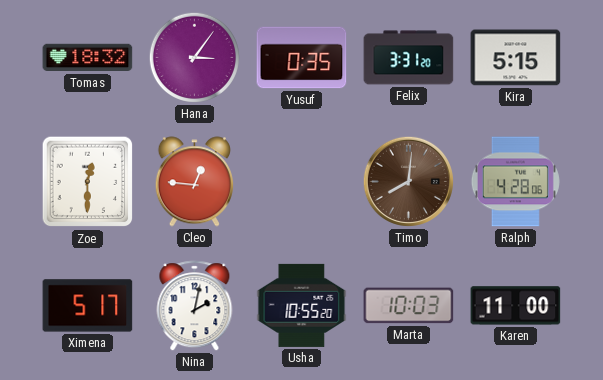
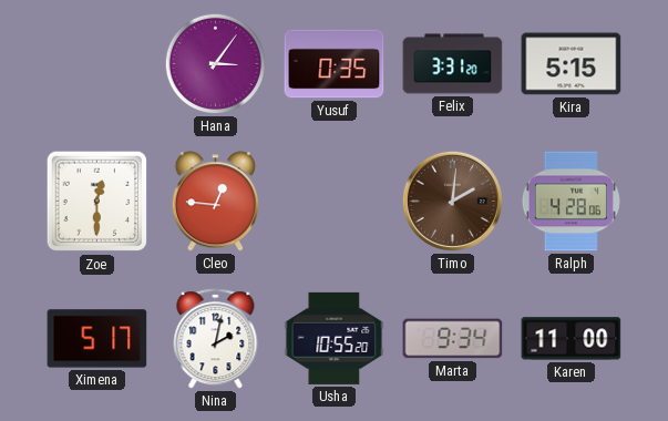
Tomas: 18:32 -> none
Timo: 8:01 -> 2:01
Marta: 10:03 -> 9:34
